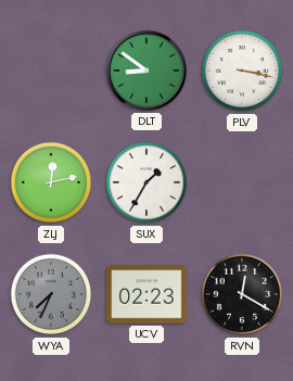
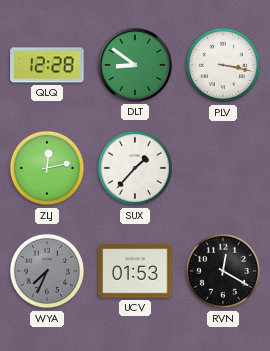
QLQ: none -> 12:28
SUX: 1:35 -> 1:37
UCV: 02:23 -> 01:53
